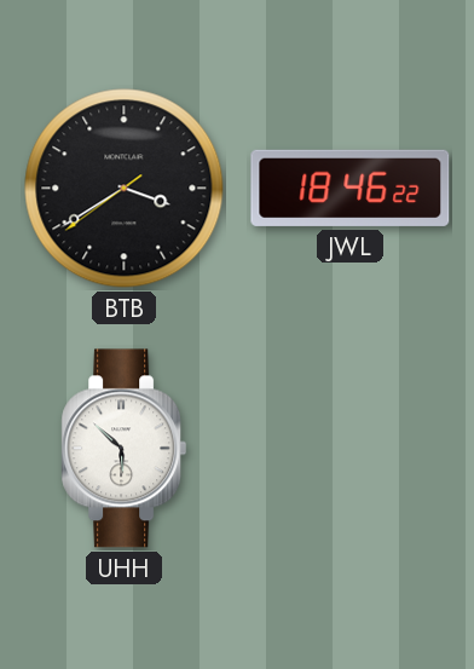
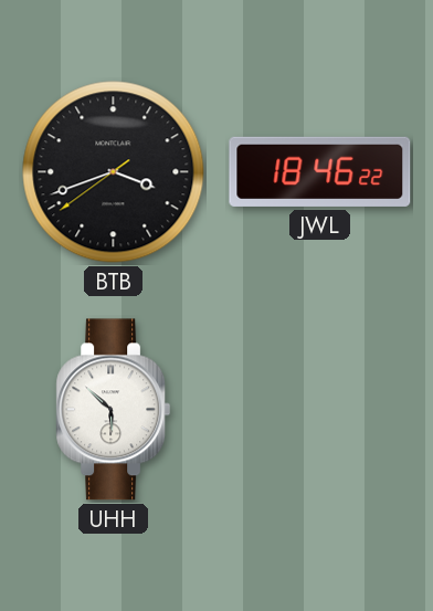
BTB: 3:39 -> 3:41
